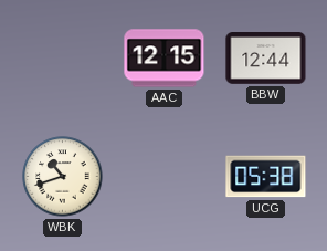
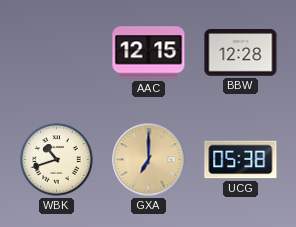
BBW: 12:44 -> 12:28
GXA: none -> 7:00
